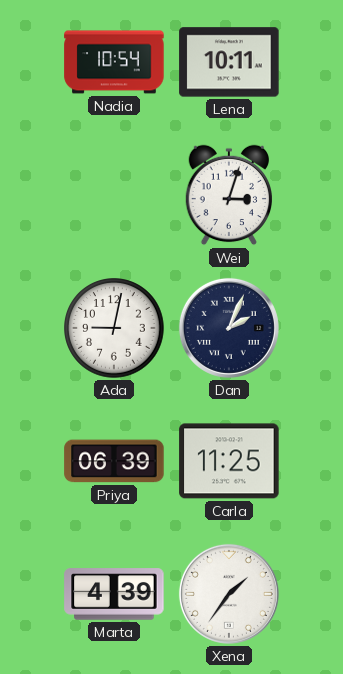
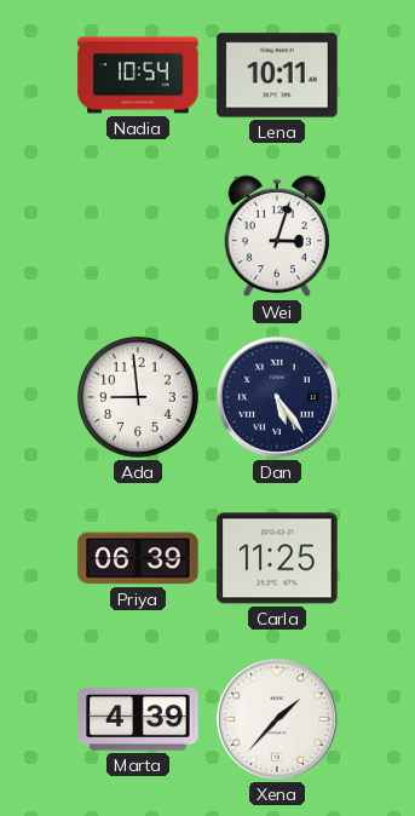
Ada: 9:02 -> 8:59
Dan: 2:04 -> 5:24
Xena: 1:36 -> 1:37
